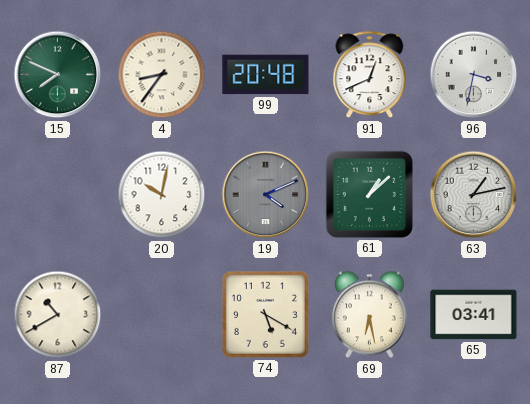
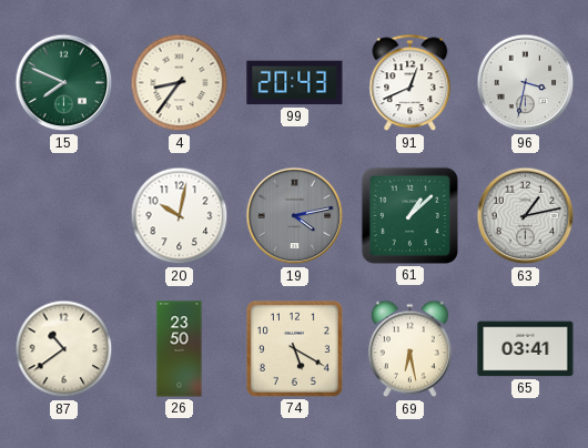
99: 20:48 -> 20:43
19: 4:11 -> 4:13
87: 10:40 -> 10:39
26: none -> 23:50
